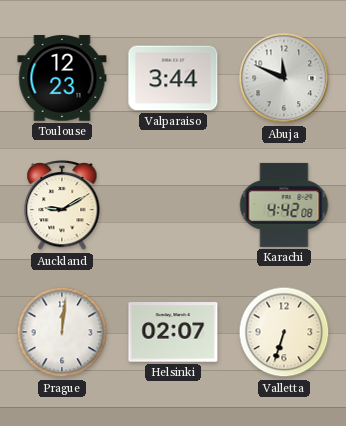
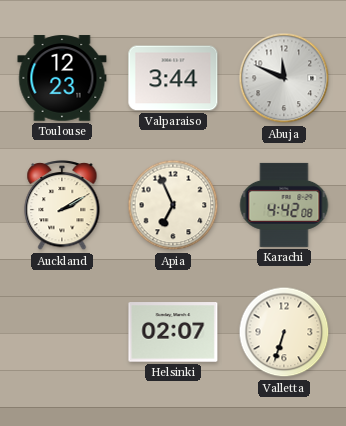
Auckland: 9:10 -> 2:10
Apia: none -> 6:56
Prague: 12:01 -> none
